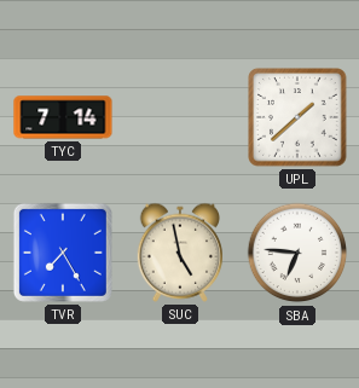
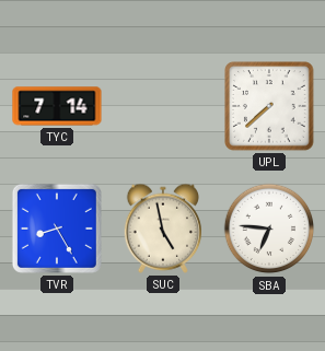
UPL: 1:38 -> 7:38
TVR: 7:25 -> 8:25
